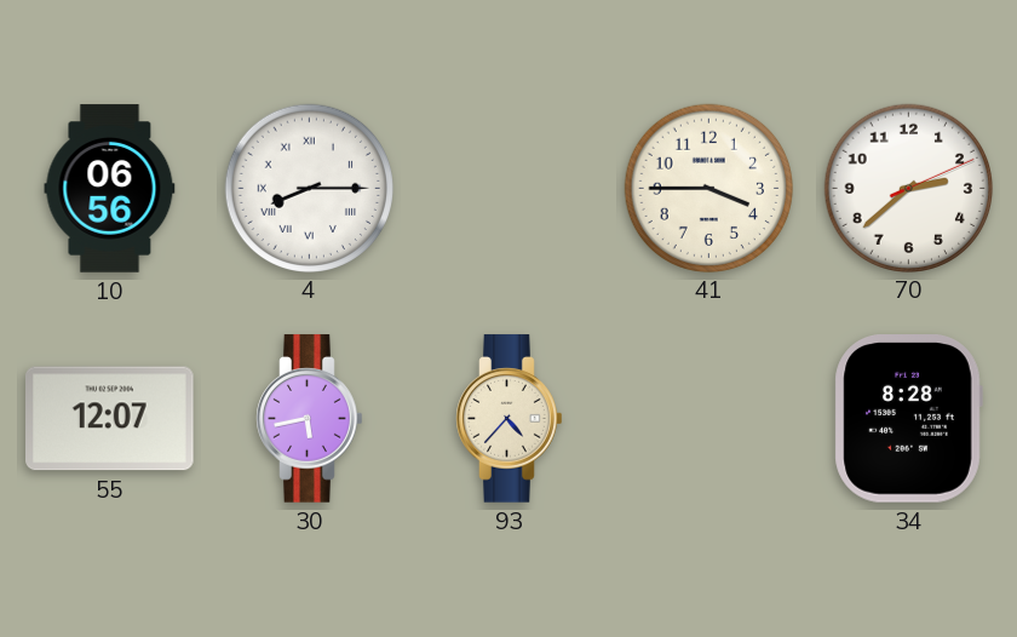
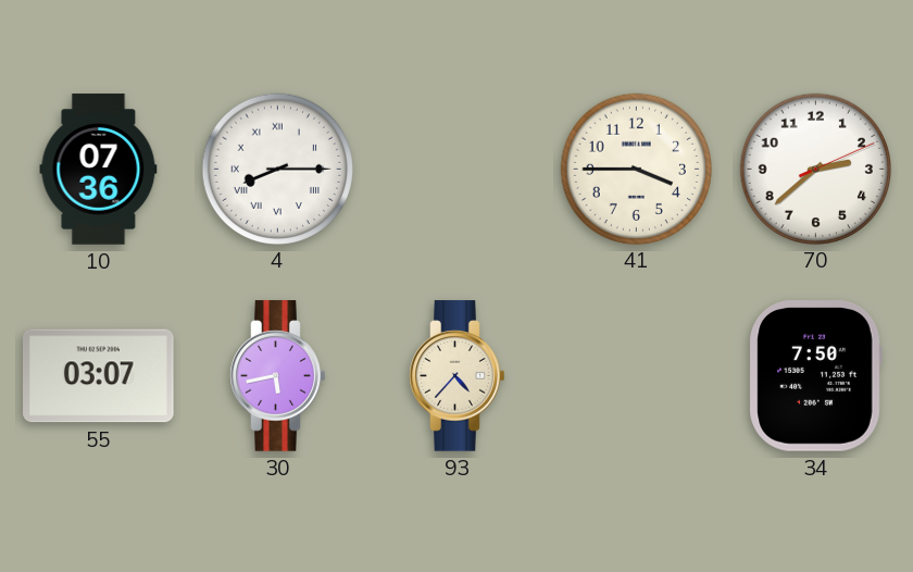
10: 06:56 -> 07:36
55: 12:07 -> 03:07
34: 8:28 -> 7:50
